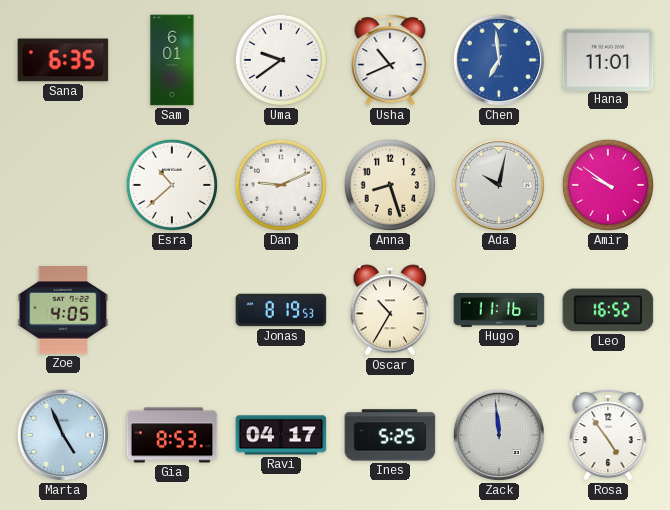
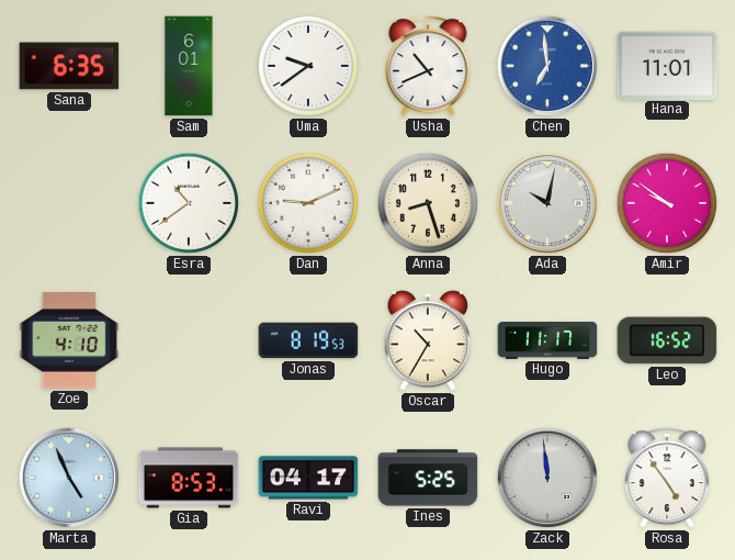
Esra: 10:38 -> 10:39
Zoe: 4:05 -> 4:10
Hugo: 11:16 -> 11:17
